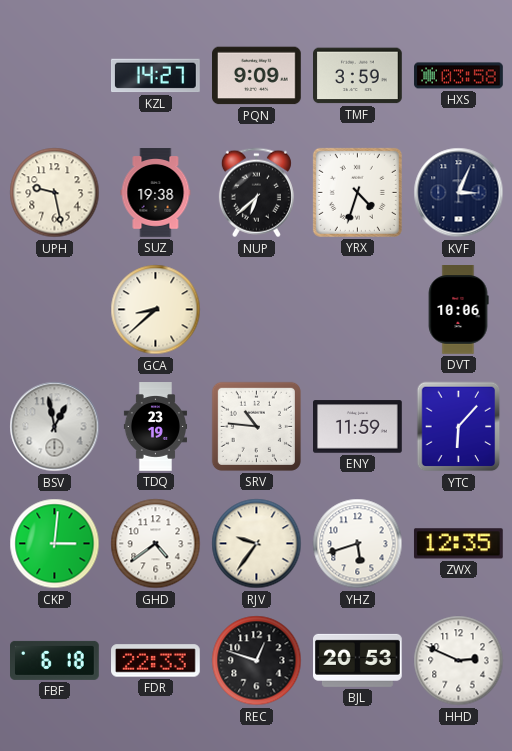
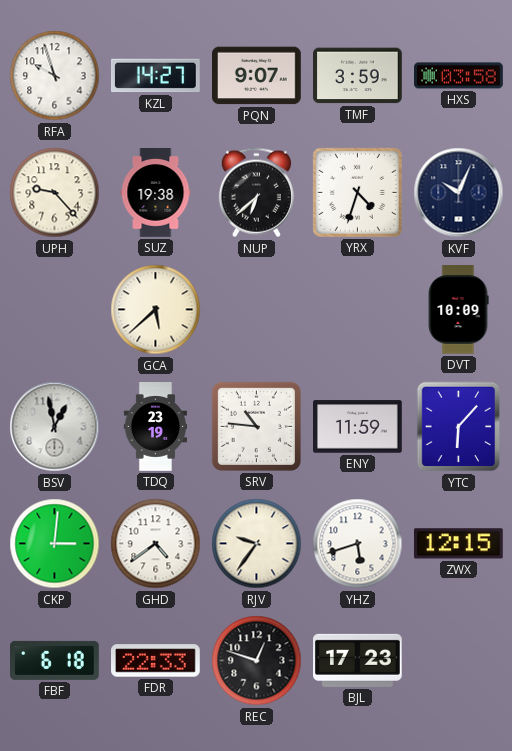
RFA: none -> 9:57
PQN: 9:09 -> 9:07
UPH: 9:28 -> 9:23
KVF: 3:04 -> 10:04
GCA: 8:38 -> 5:38
DVT: 10:06 -> 10:09
ZWX: 12:35 -> 12:15
BJL: 20:53 -> 17:23
HHD: 2:49 -> none
